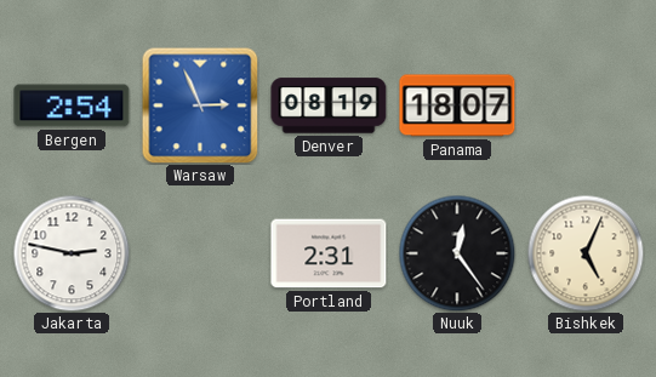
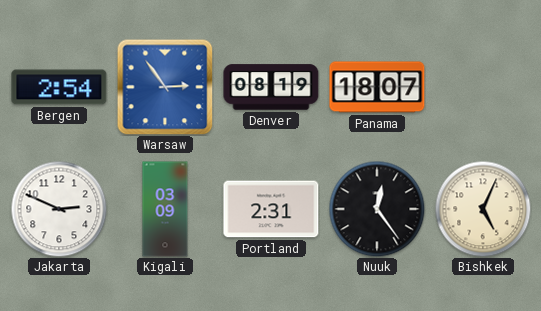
Warsaw: 2:56 -> 2:54
Jakarta: 2:47 -> 2:49
Kigali: none -> 03:09
